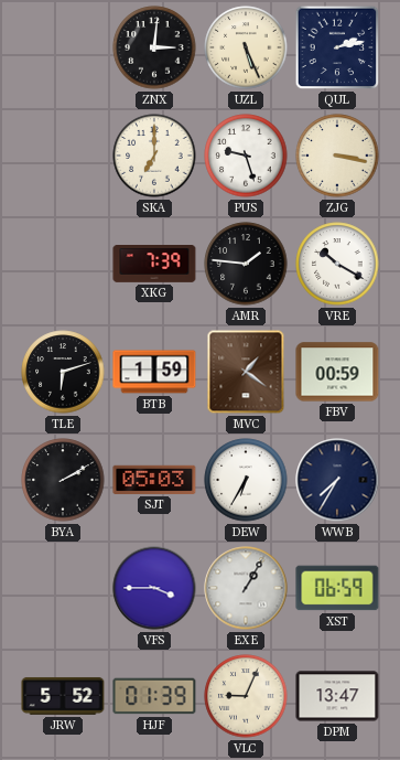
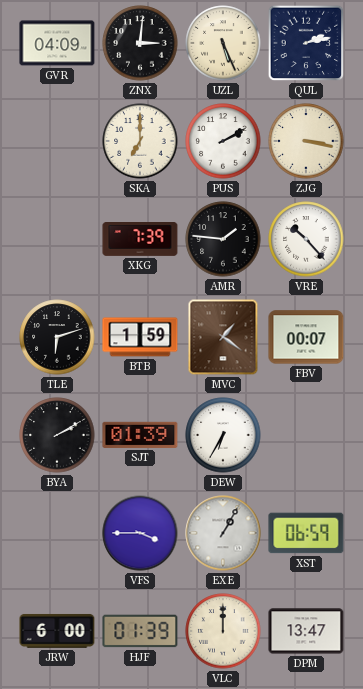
GVR: none -> 04:09
PUS: 9:27 -> 2:10
VRE: 10:20 -> 10:23
FBV: 00:59 -> 00:07
SJT: 05:03 -> 01:39
WWB: 7:35 -> none
JRW: 5:52 -> 6:00
VLC: 9:04 -> 12:00
